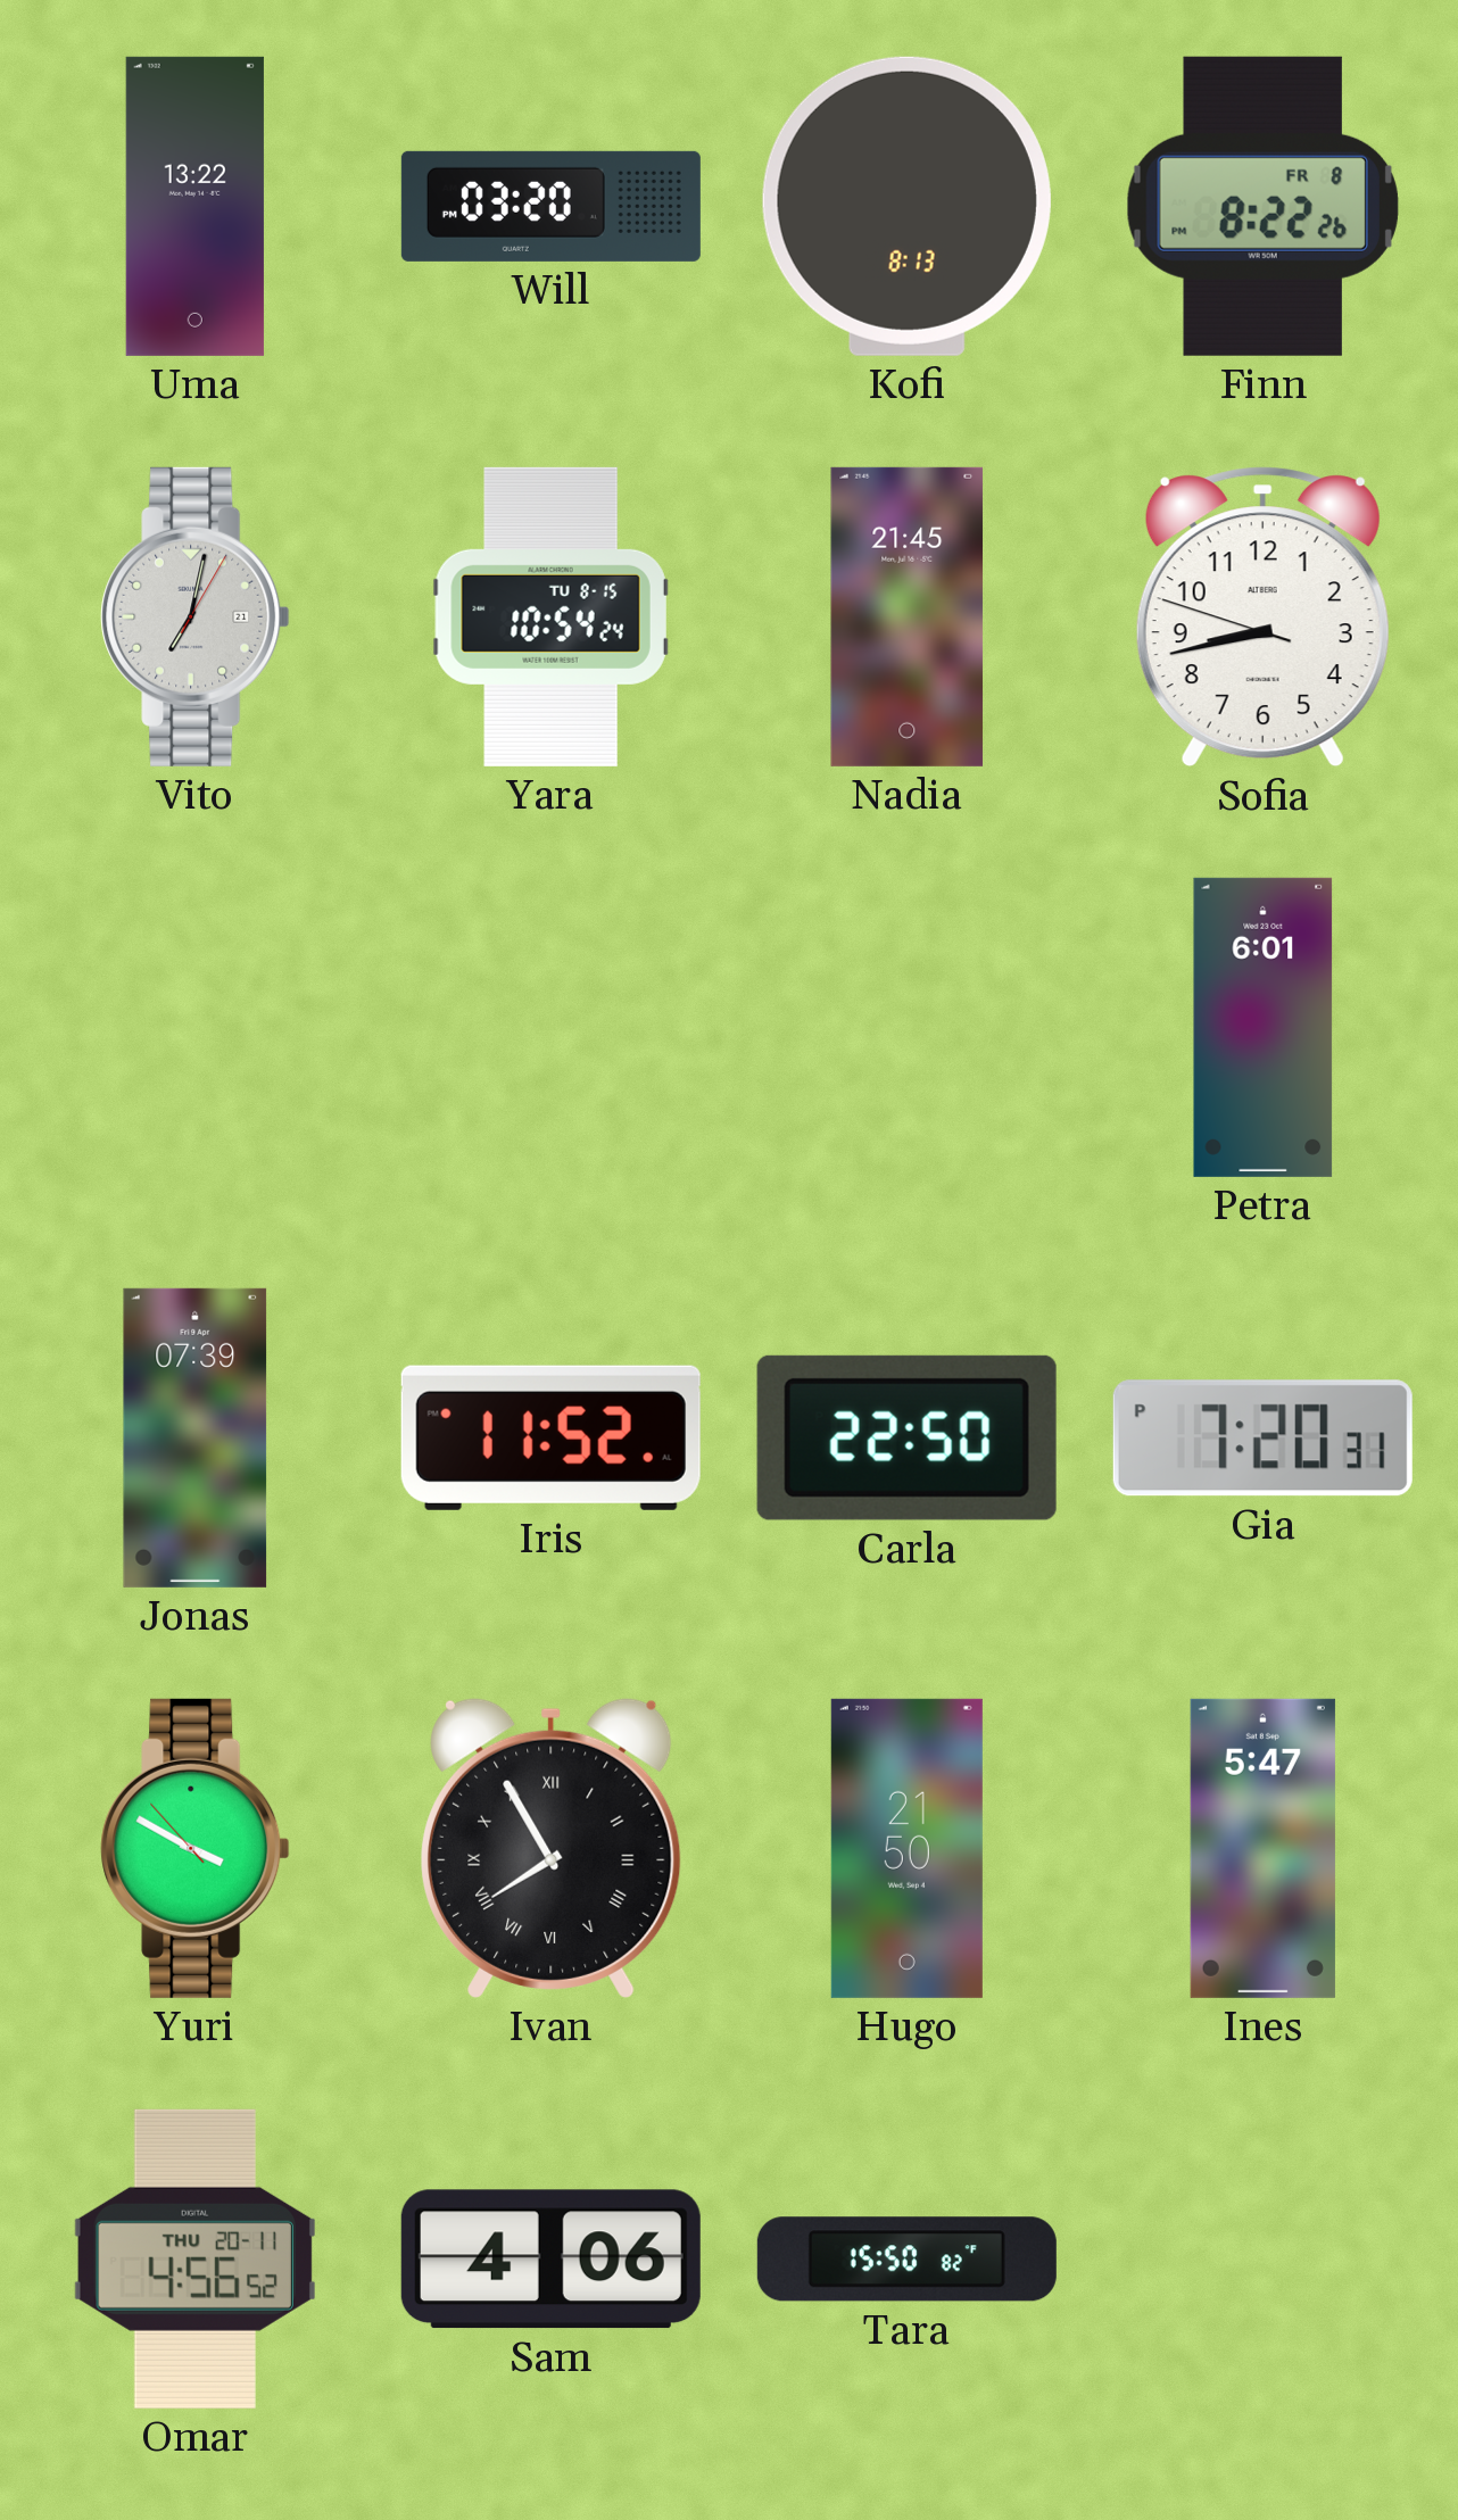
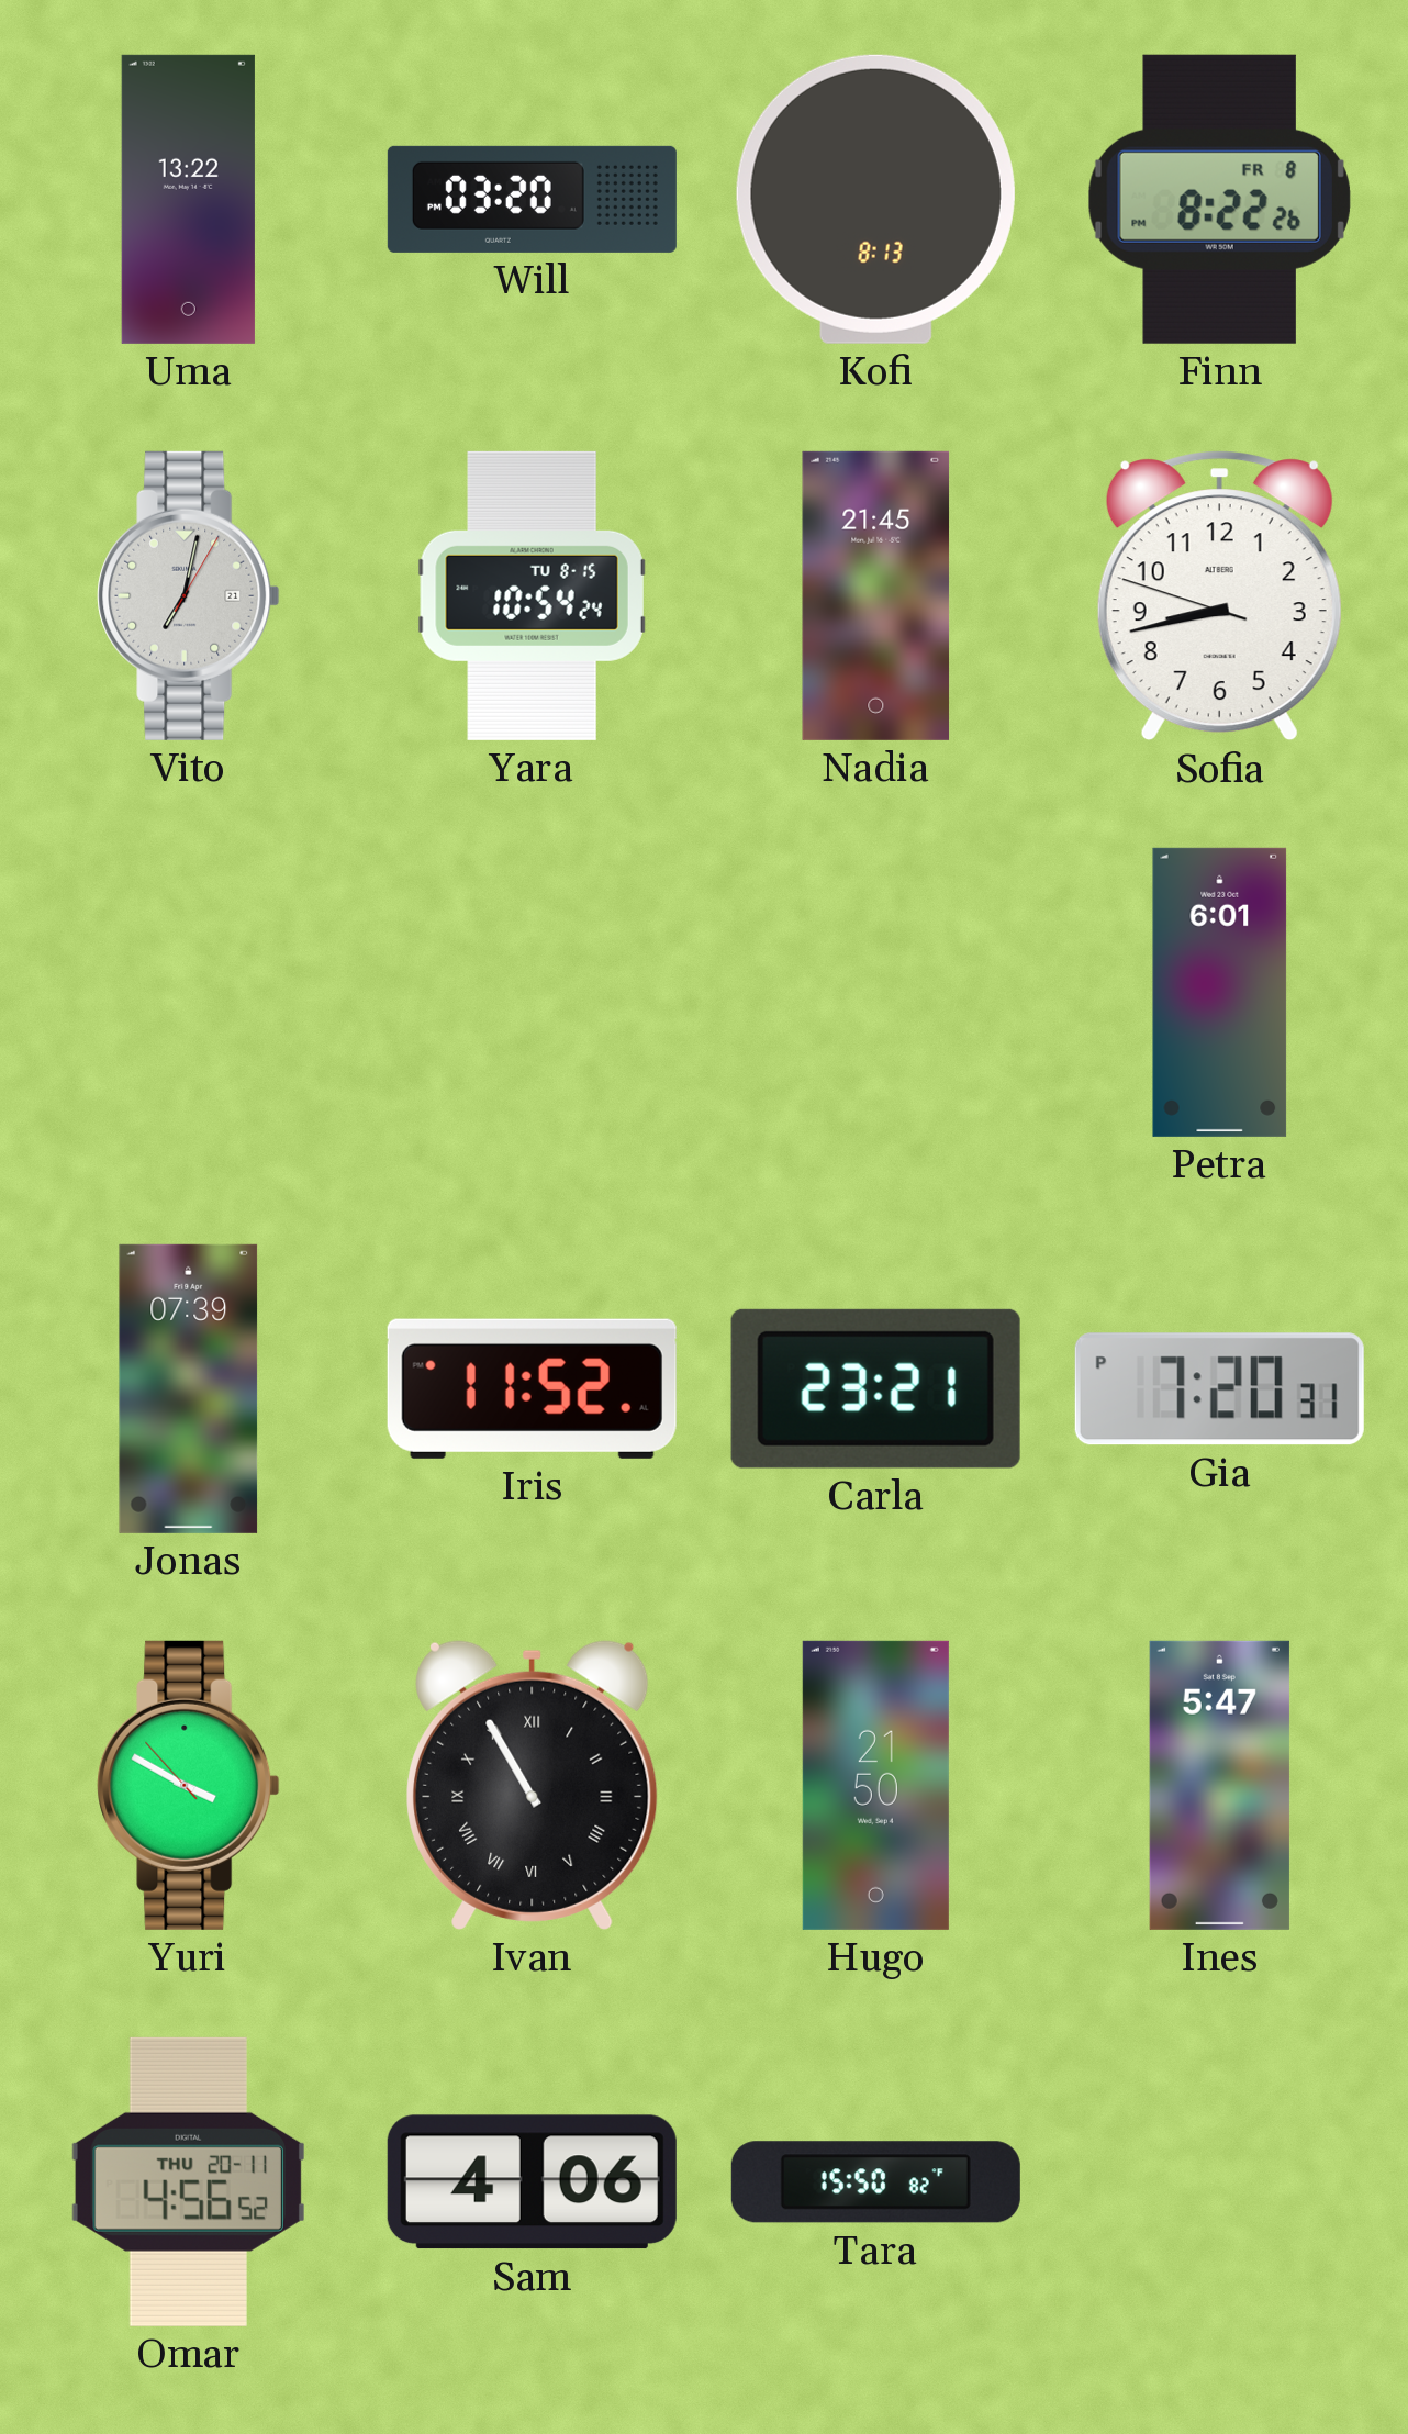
Carla: 22:50 -> 23:21
Ivan: 7:55 -> 10:55
